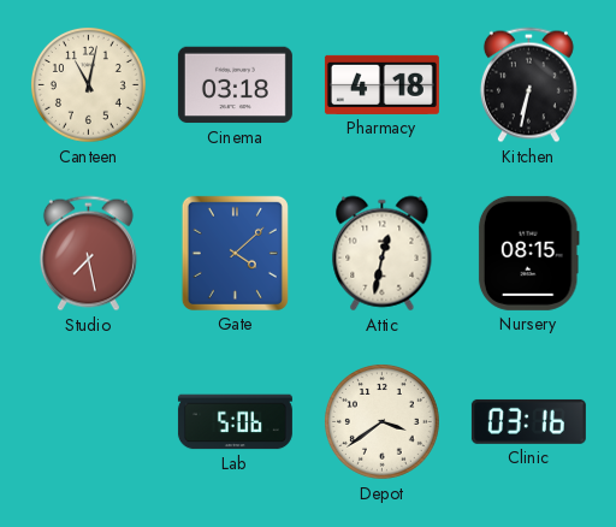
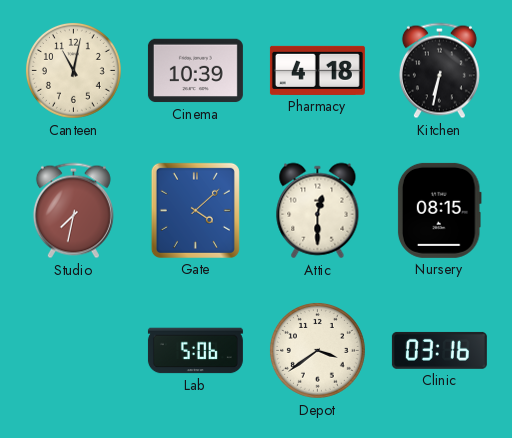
Cinema: 03:18 -> 10:39
Studio: 7:28 -> 7:32
Attic: 12:32 -> 12:30
